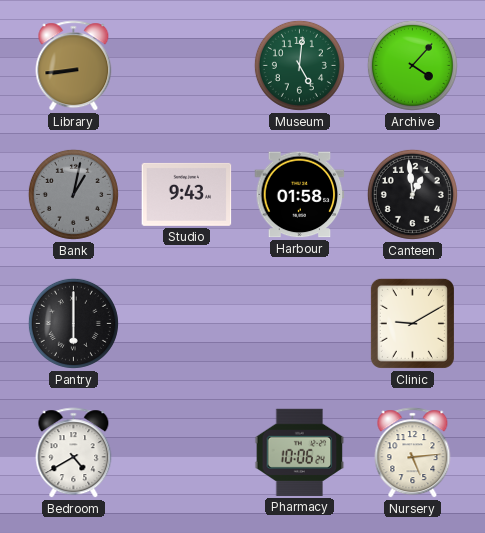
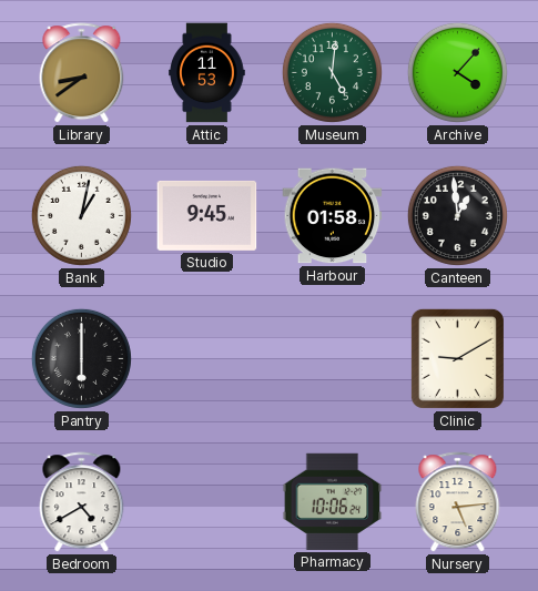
Library: 8:44 -> 8:39
Attic: none -> 11:53
Bank dial: grey -> white
Studio: 9:43 -> 9:45
